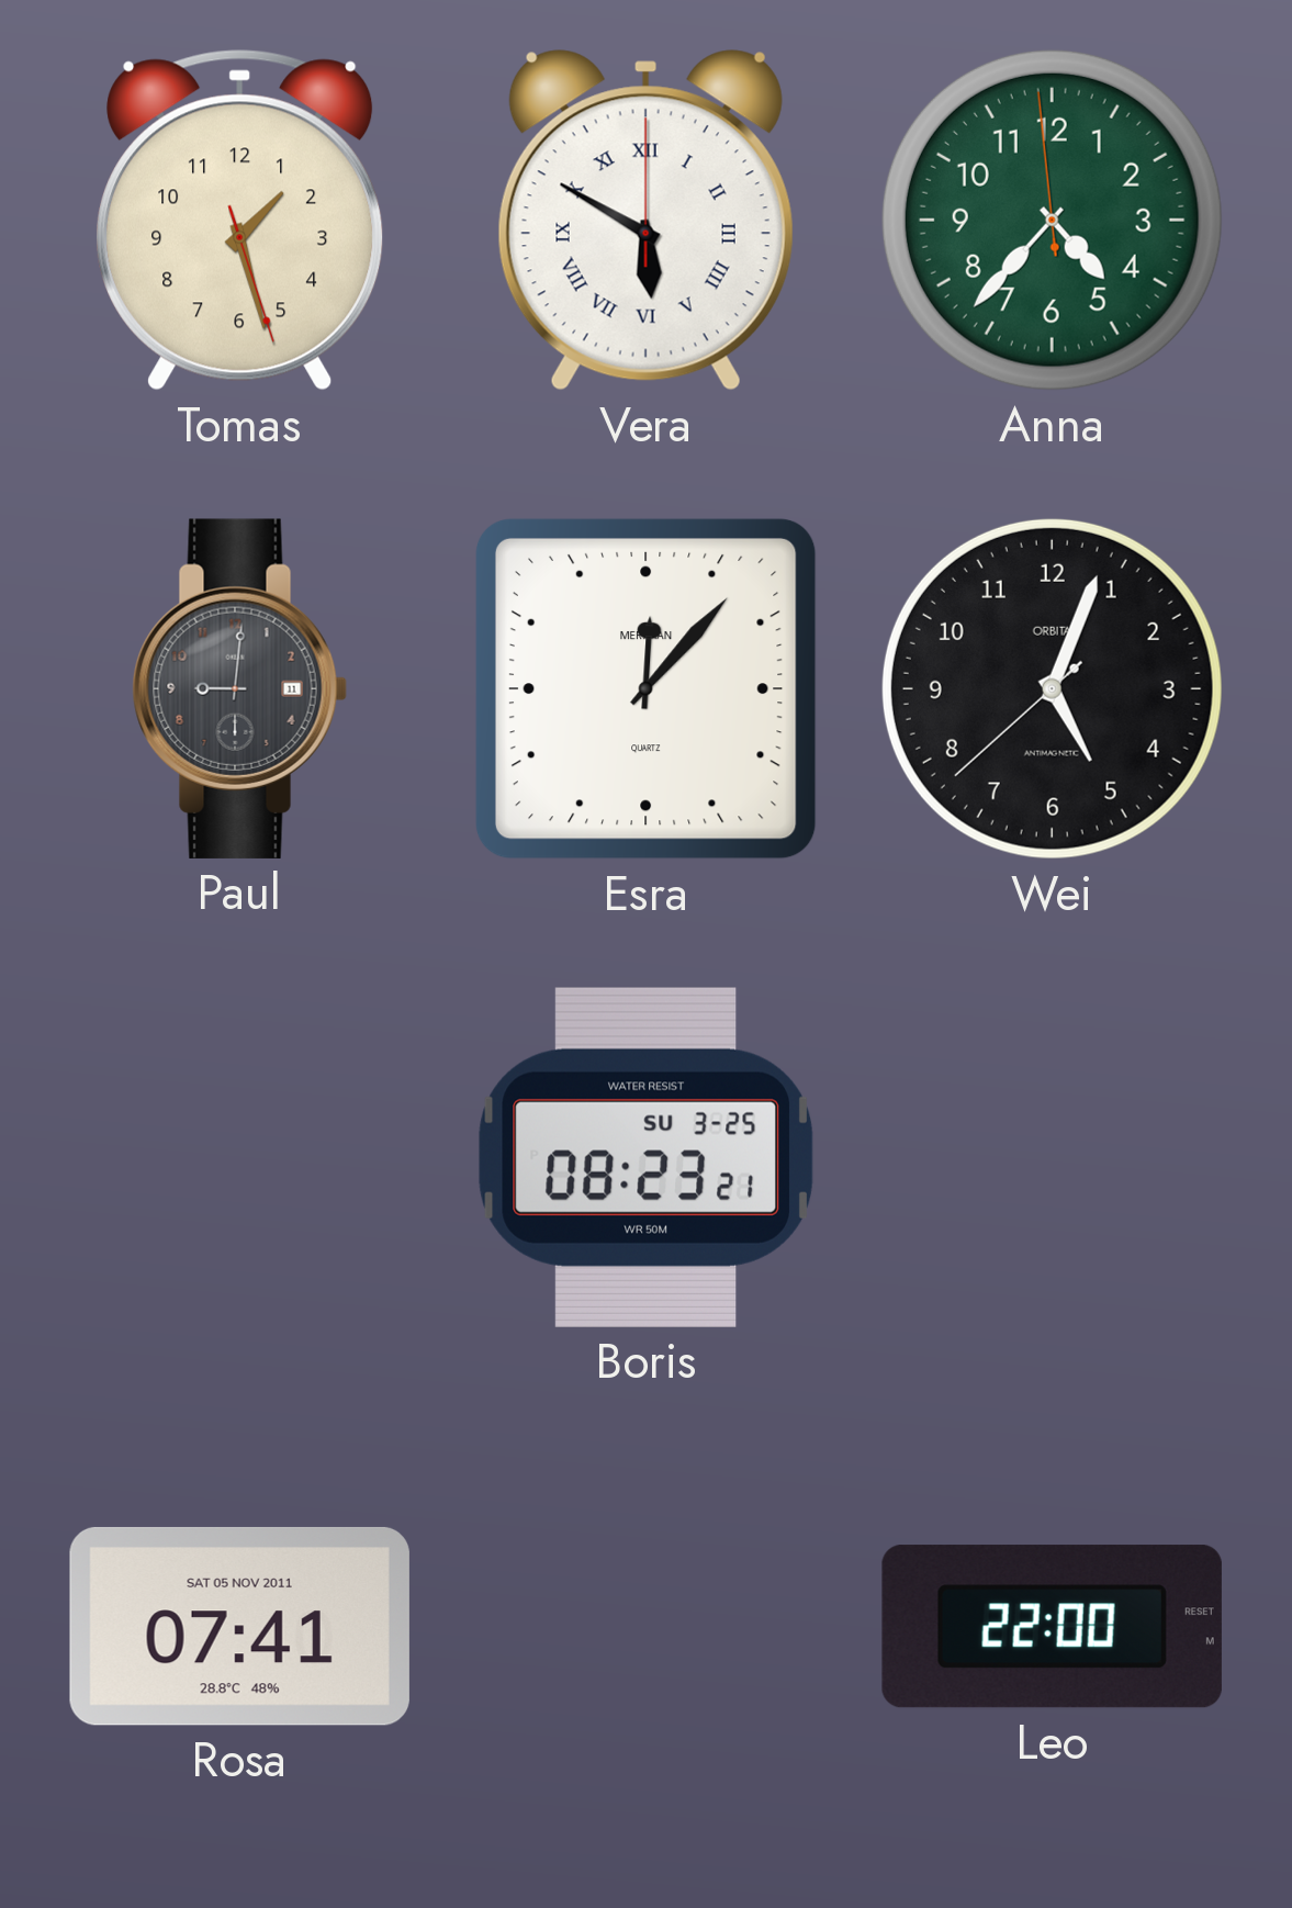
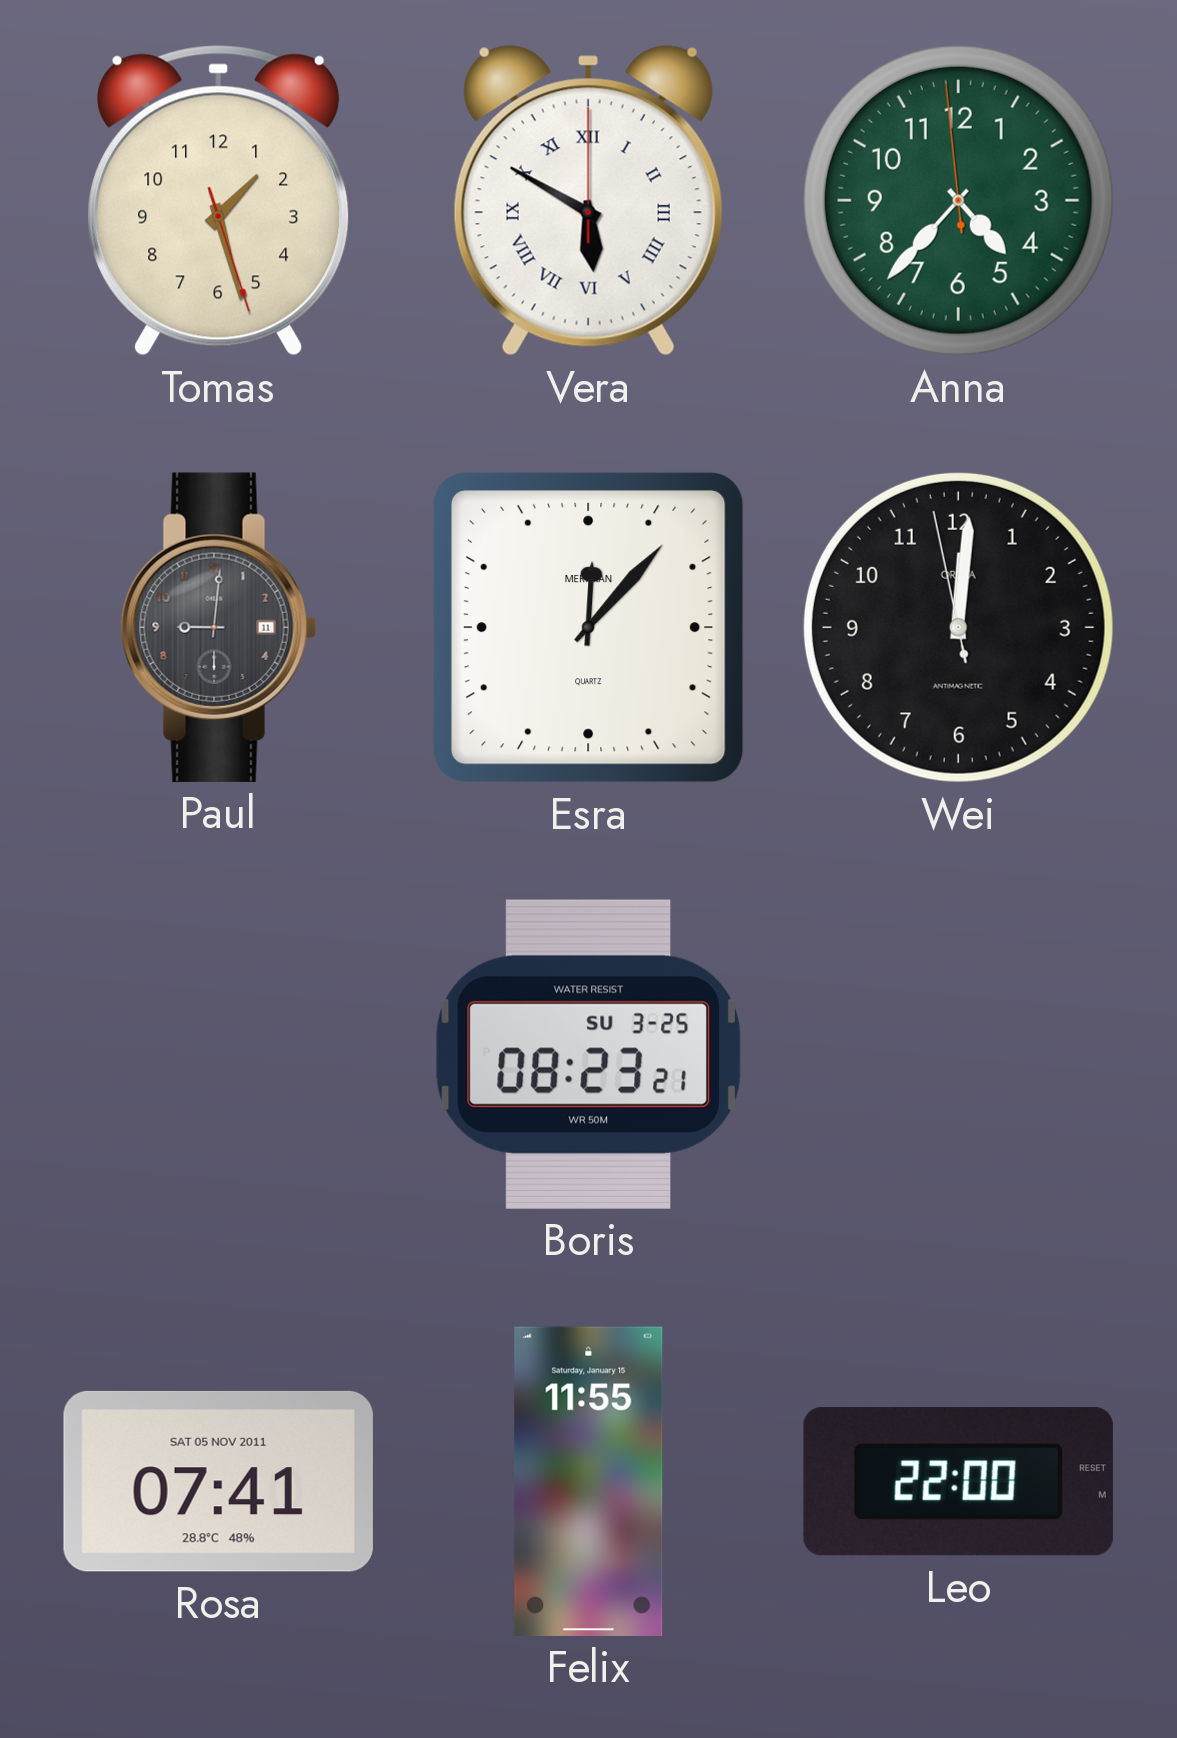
Wei: 5:03 -> 12:00
Felix: none -> 11:55
